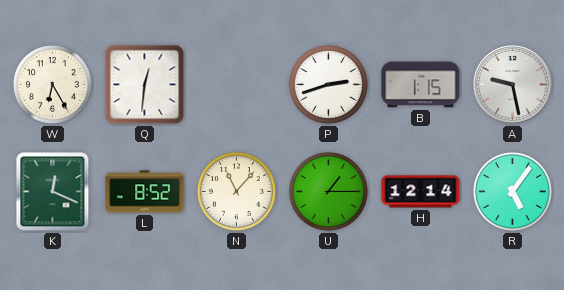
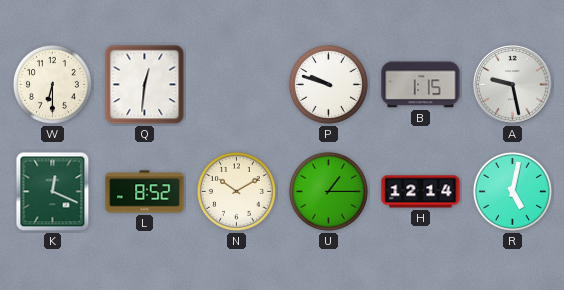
W: 6:25 -> 6:30
P: 2:42 -> 9:48
N: 11:07 -> 10:10
R: 5:06 -> 5:02
